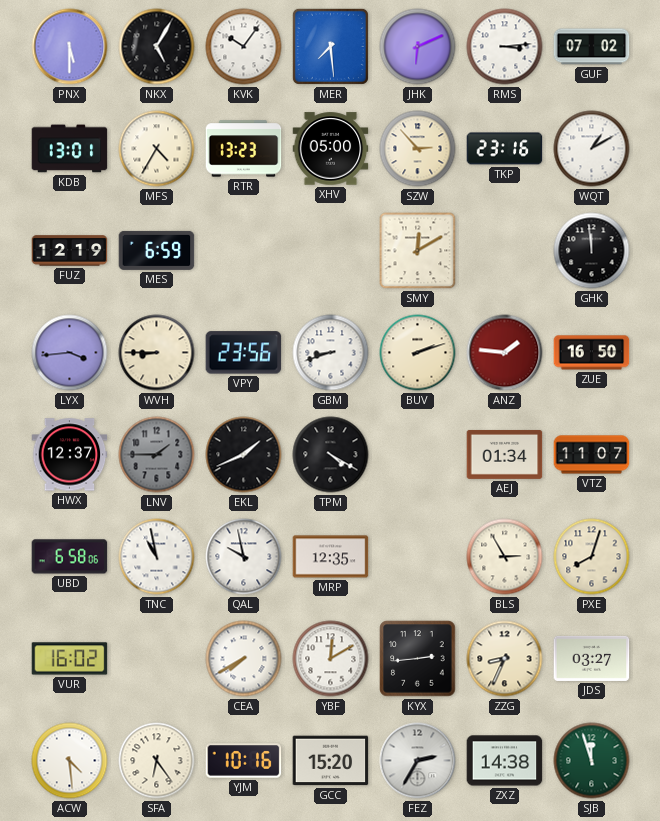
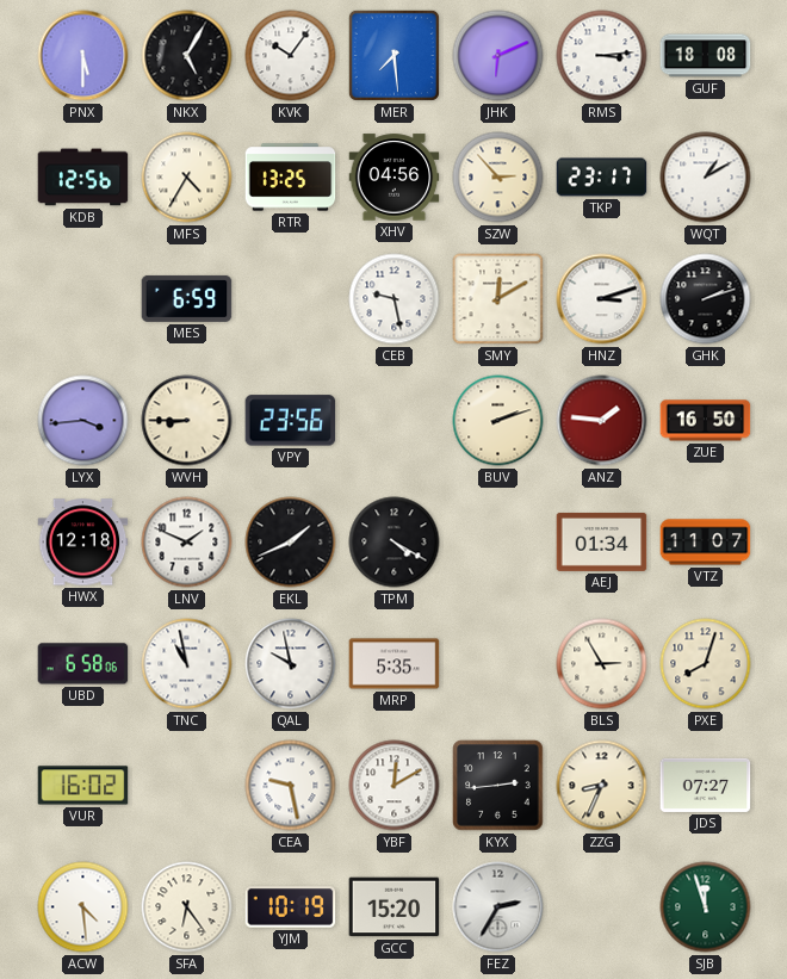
GUF: 07:02 -> 18:08
KDB: 13:01 -> 12:56
RTR: 13:23 -> 13:25
XHV: 05:00 -> 04:56
TKP: 23:16 -> 23:17
FUZ: 12:19 -> none
CEB: none -> 9:28
HNZ: none -> 3:12
GHK: 11:59 -> 2:12
GBM: 8:42 -> none
HWX: 12:37 -> 12:18
LNV: 1:45 -> 1:49
LNV dial: grey -> white
MRP: 12:35 -> 5:35
CEA: 7:40 -> 9:28
JDS: 03:27 -> 07:27
YJM: 10:16 -> 10:19
ZXZ: 14:38 -> none
